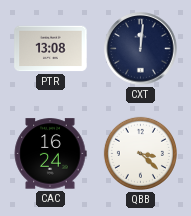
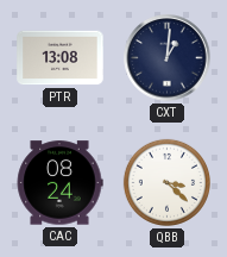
CXT: 12:01 -> 1:01
CAC: 16:24 -> 08:24
